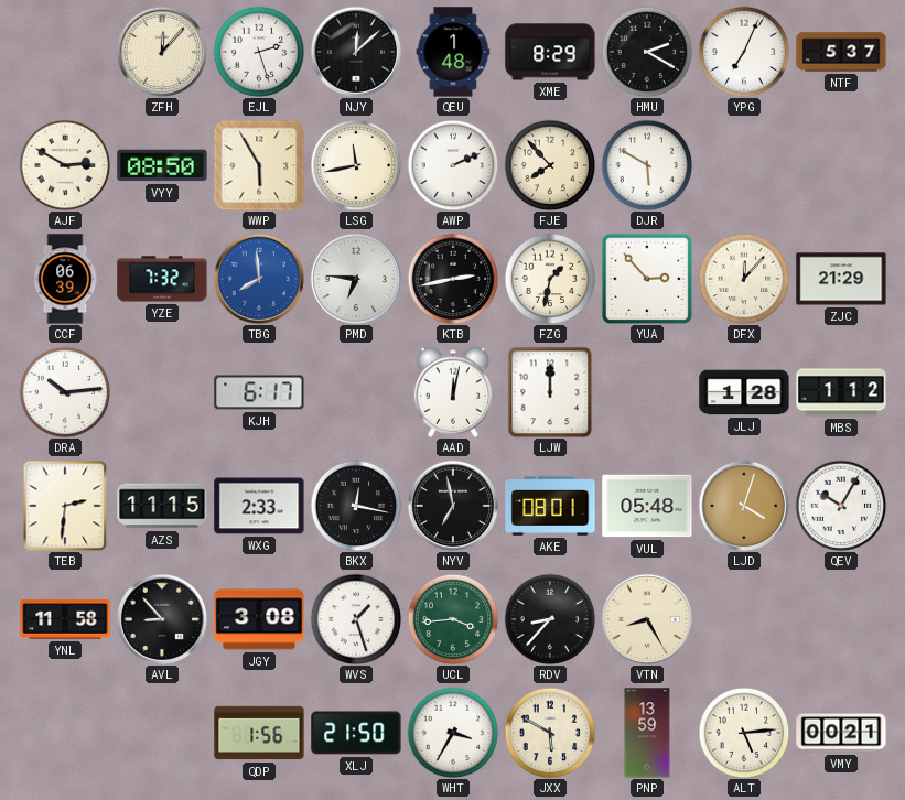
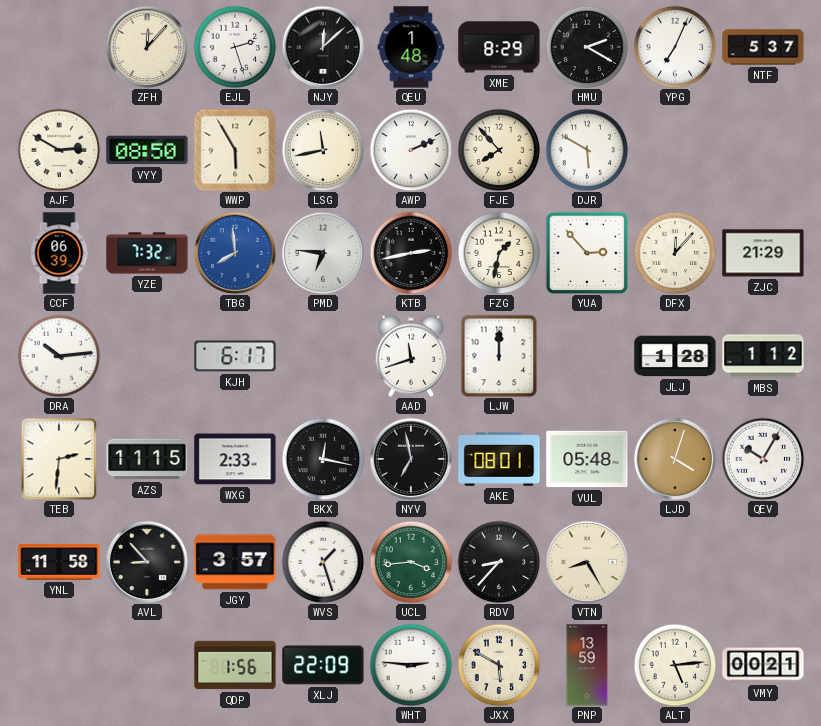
AAD: 12:02 -> 11:42
JGY: 3:08 -> 3:57
XLJ: 21:50 -> 22:09
WHT: 3:35 -> 2:46
